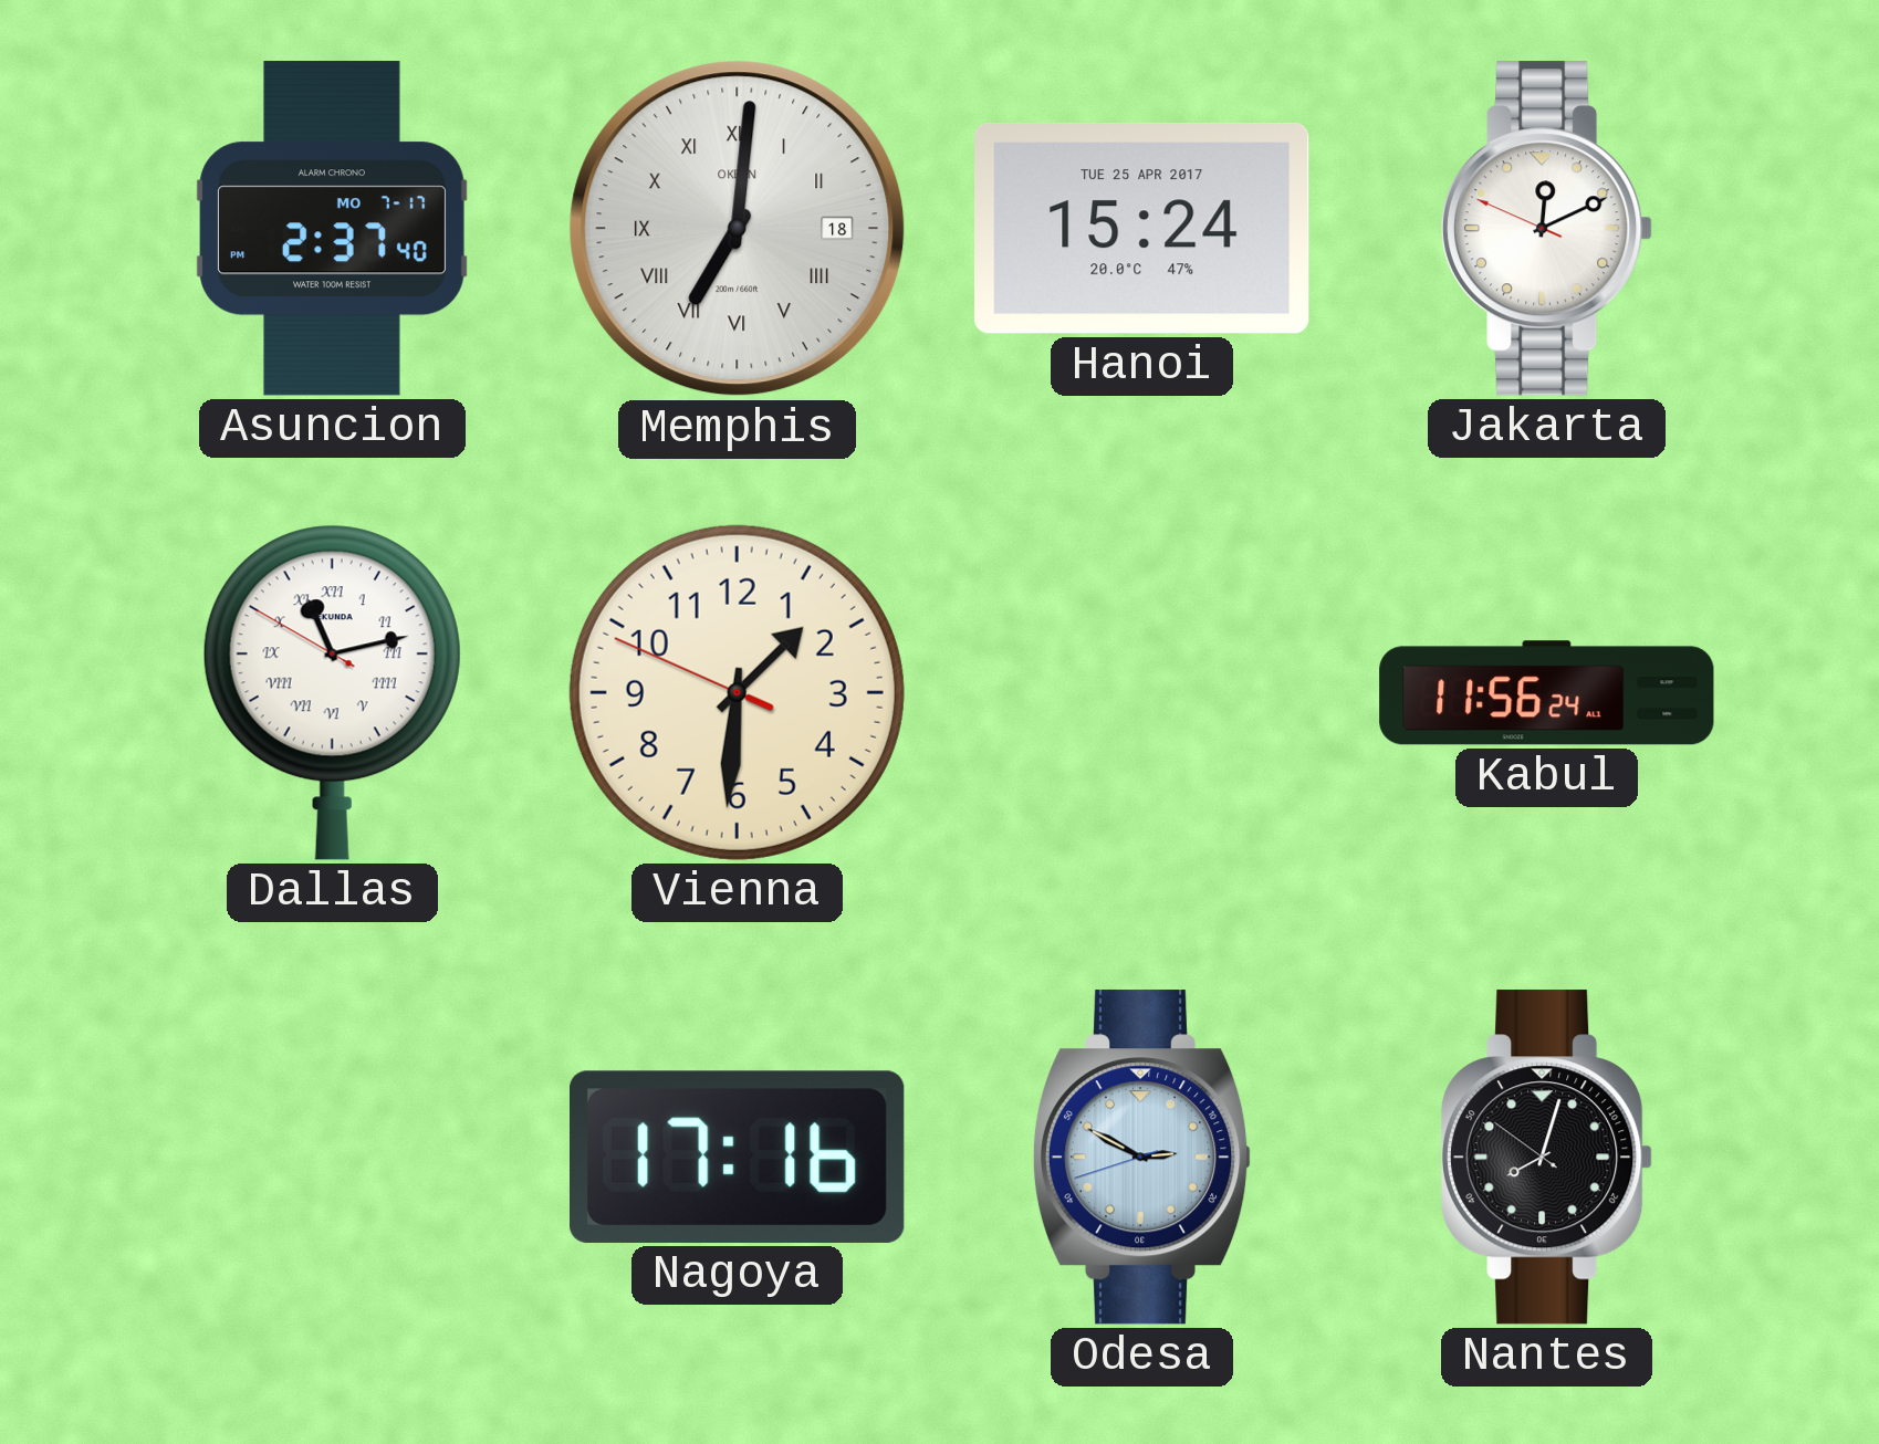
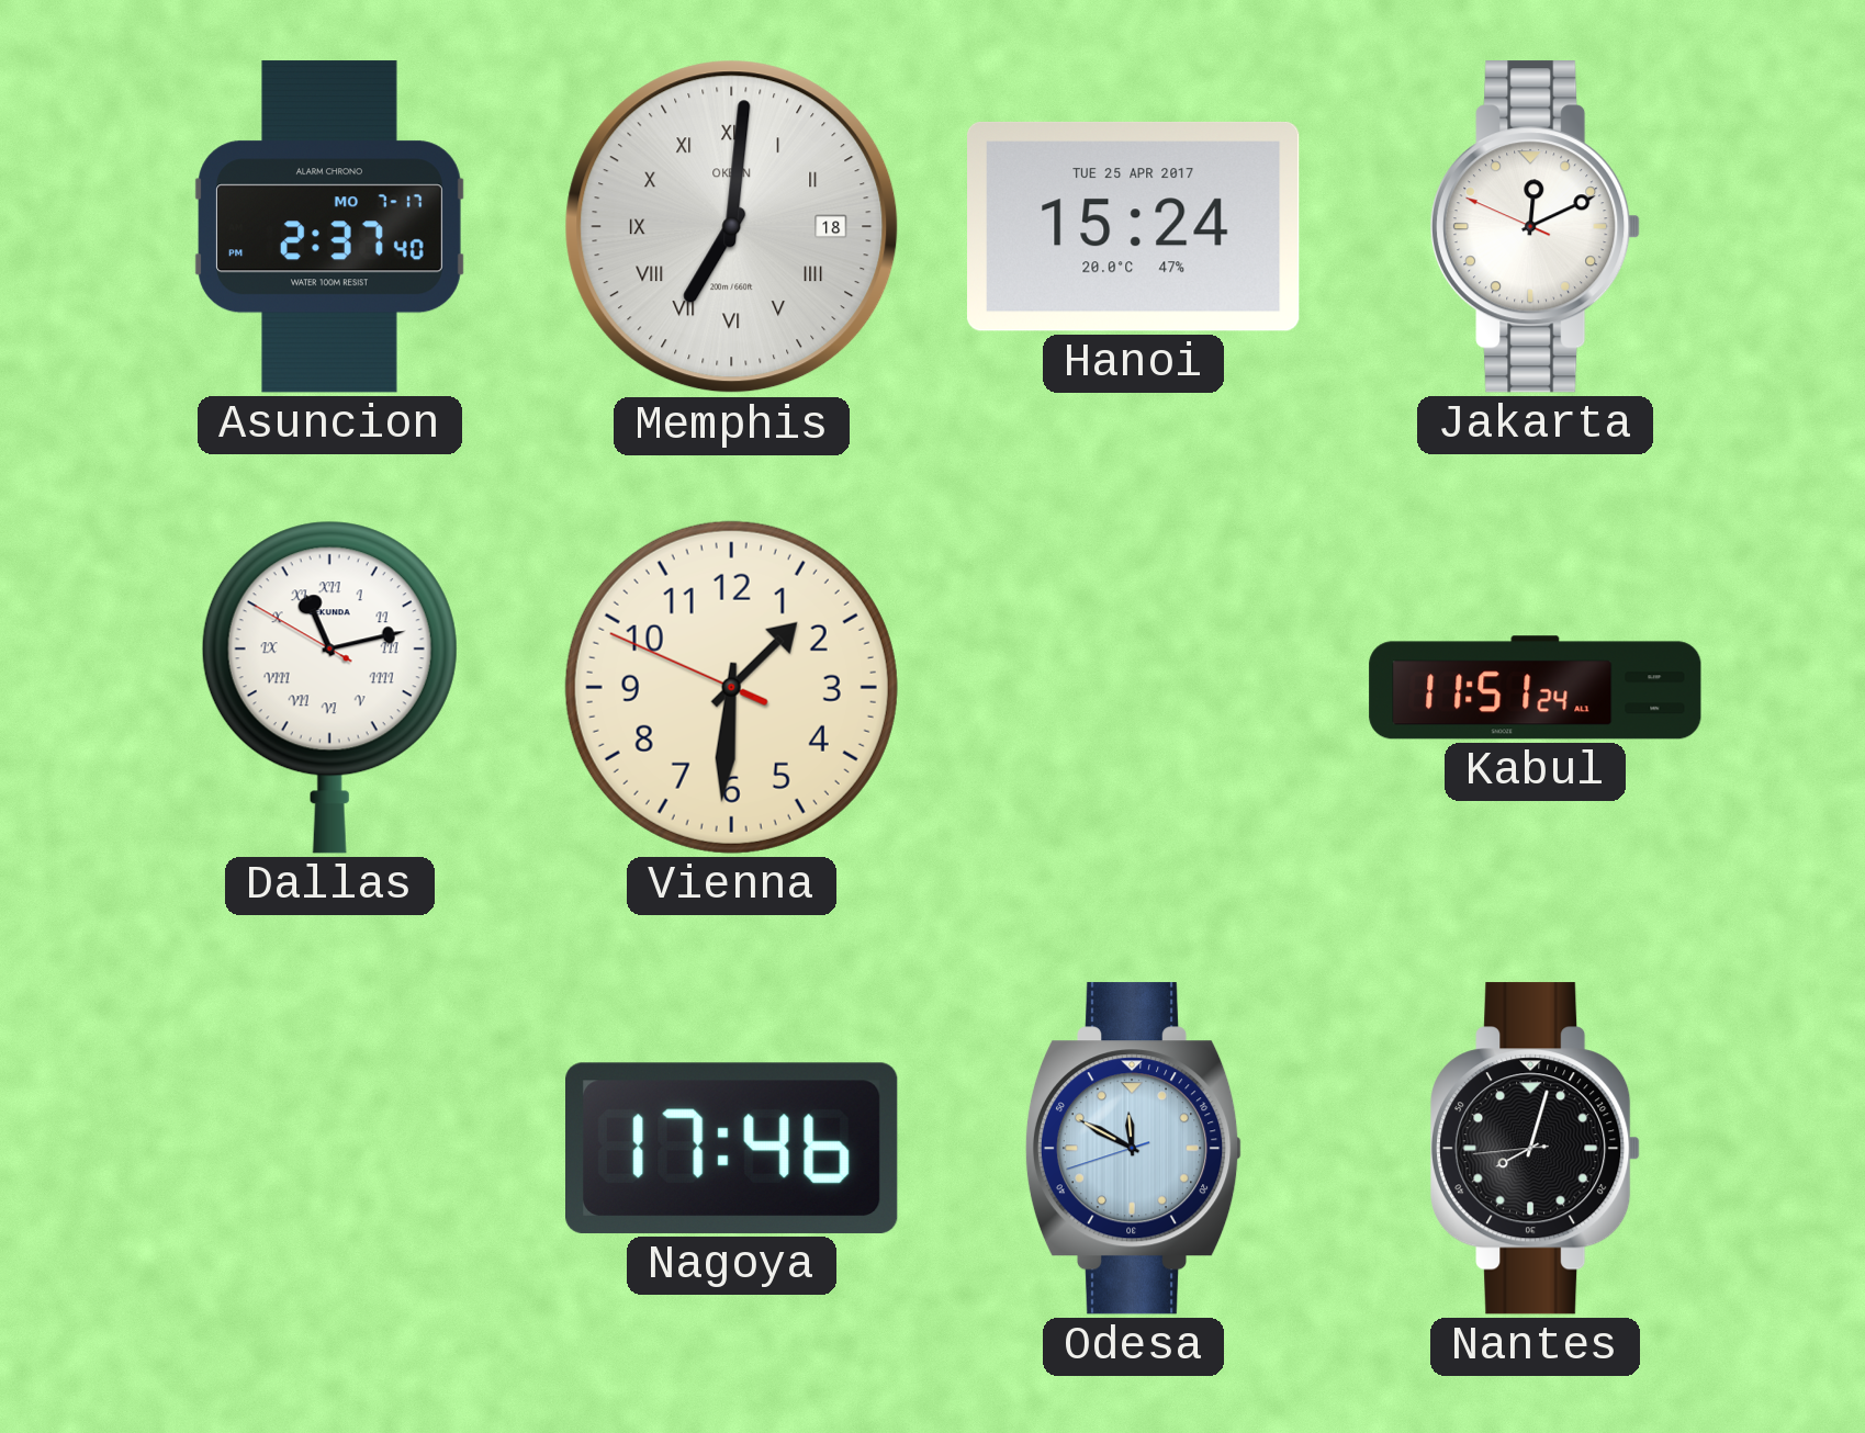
Kabul: 11:56 -> 11:51
Nagoya: 17:16 -> 17:46
Odesa: 2:49 -> 11:49
Nantes: 8:02:51 -> 8:02:44
